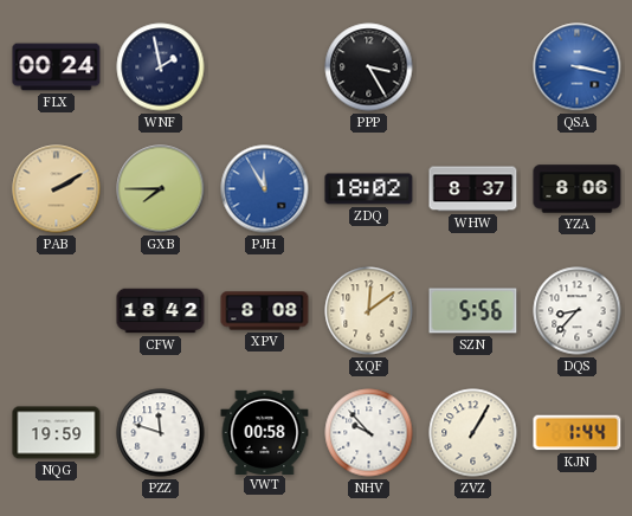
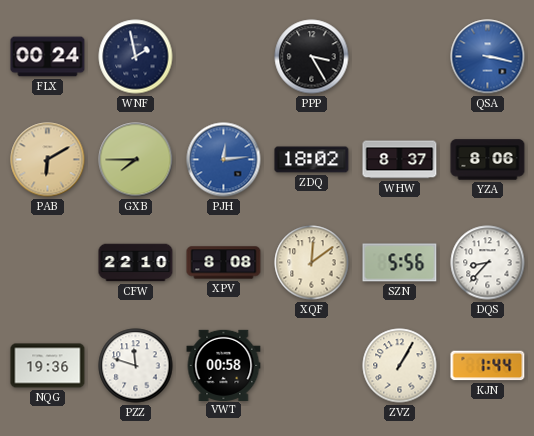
PAB: 2:10 -> 6:10
PJH: 11:55 -> 12:14
CFW: 18:42 -> 22:10
NQG: 19:59 -> 19:36
NHV: 9:53 -> none
